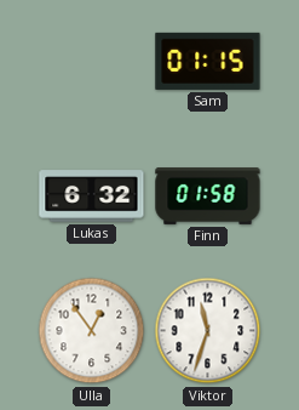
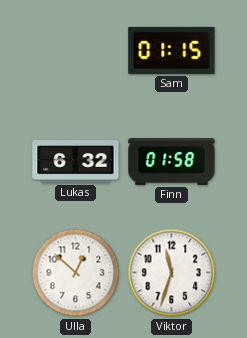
Ulla: 12:54 -> 12:52
